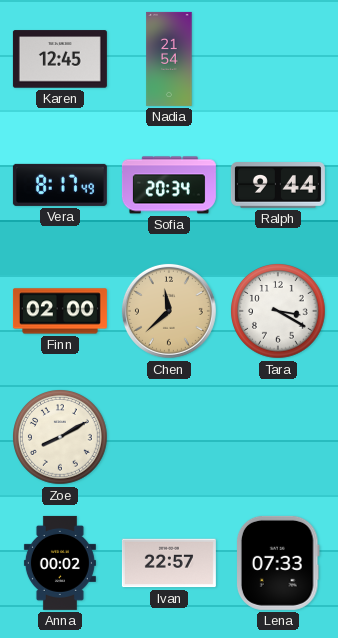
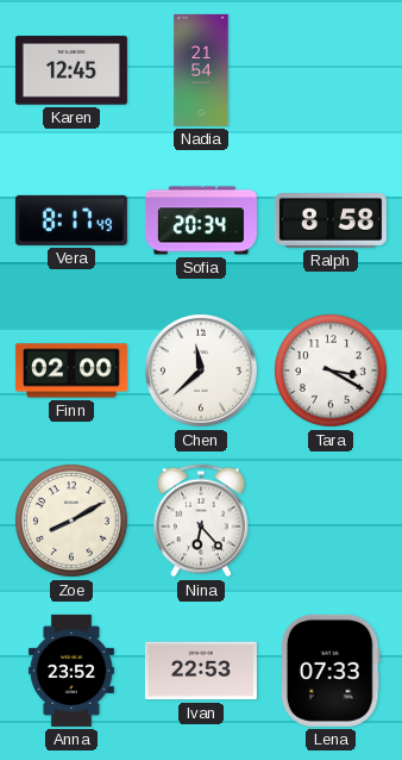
Ralph: 9:44 -> 8:58
Chen dial: champagne -> white
Nina: none -> 6:23
Anna: 00:02 -> 23:52
Ivan: 22:57 -> 22:53
